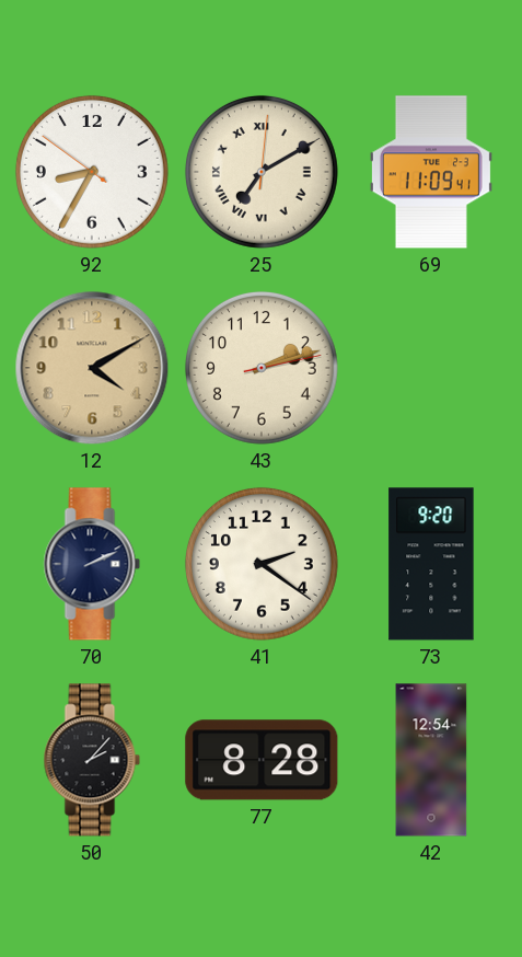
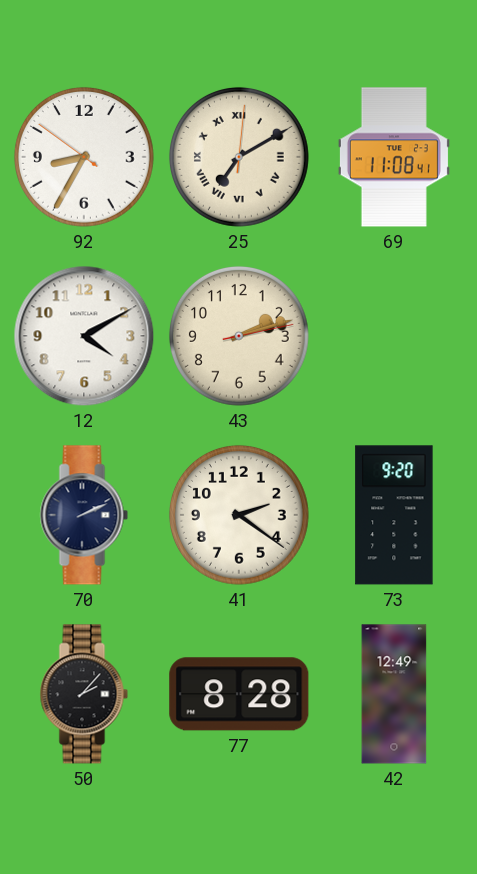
69: 11:09 -> 11:08
12 dial: champagne -> white
42: 12:54 -> 12:49
